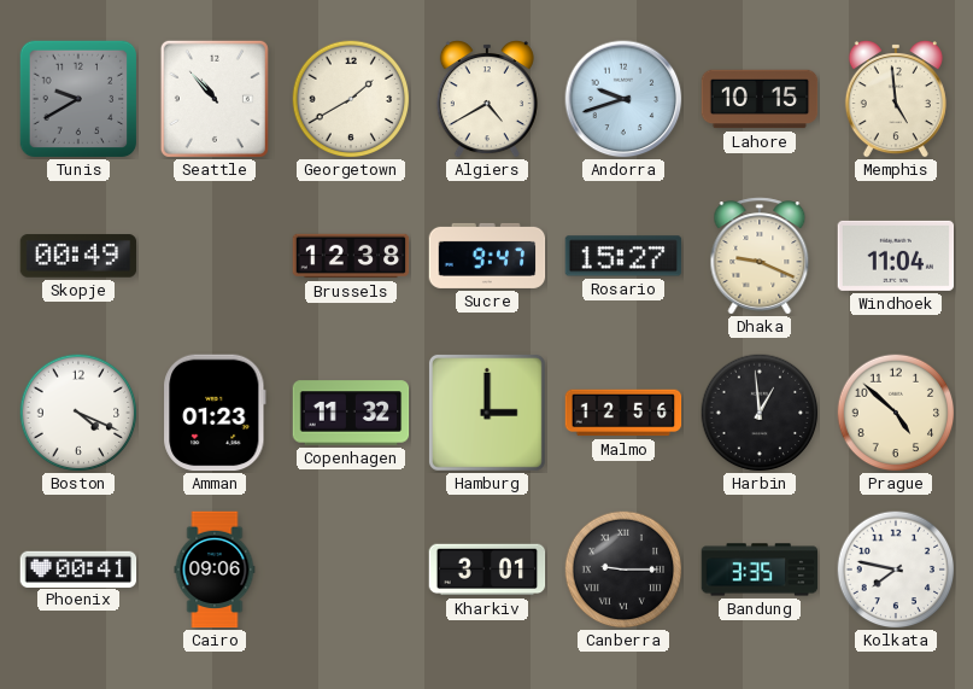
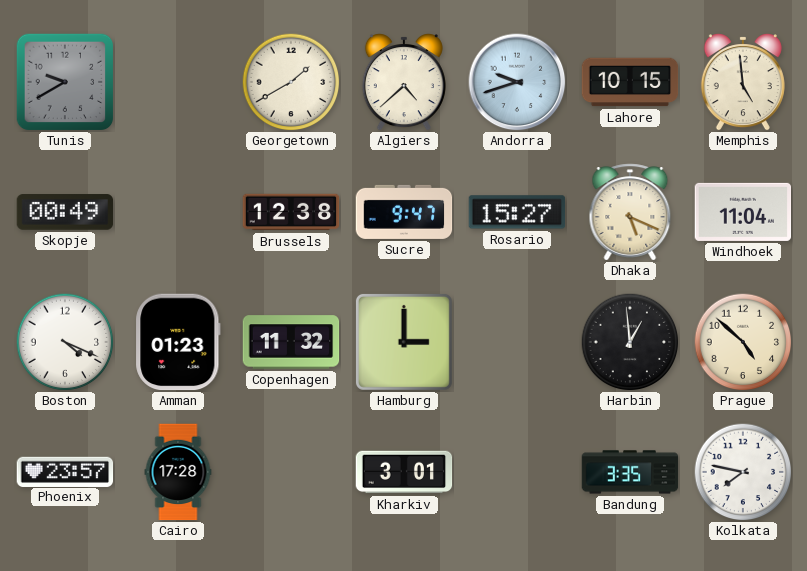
Seattle: 10:53 -> none
Algiers: 4:40 -> 4:38
Dhaka: 9:19 -> 5:19
Malmo: 12:56 -> none
Phoenix: 00:41 -> 23:57
Cairo: 09:06 -> 17:28
Canberra: 9:15 -> none
